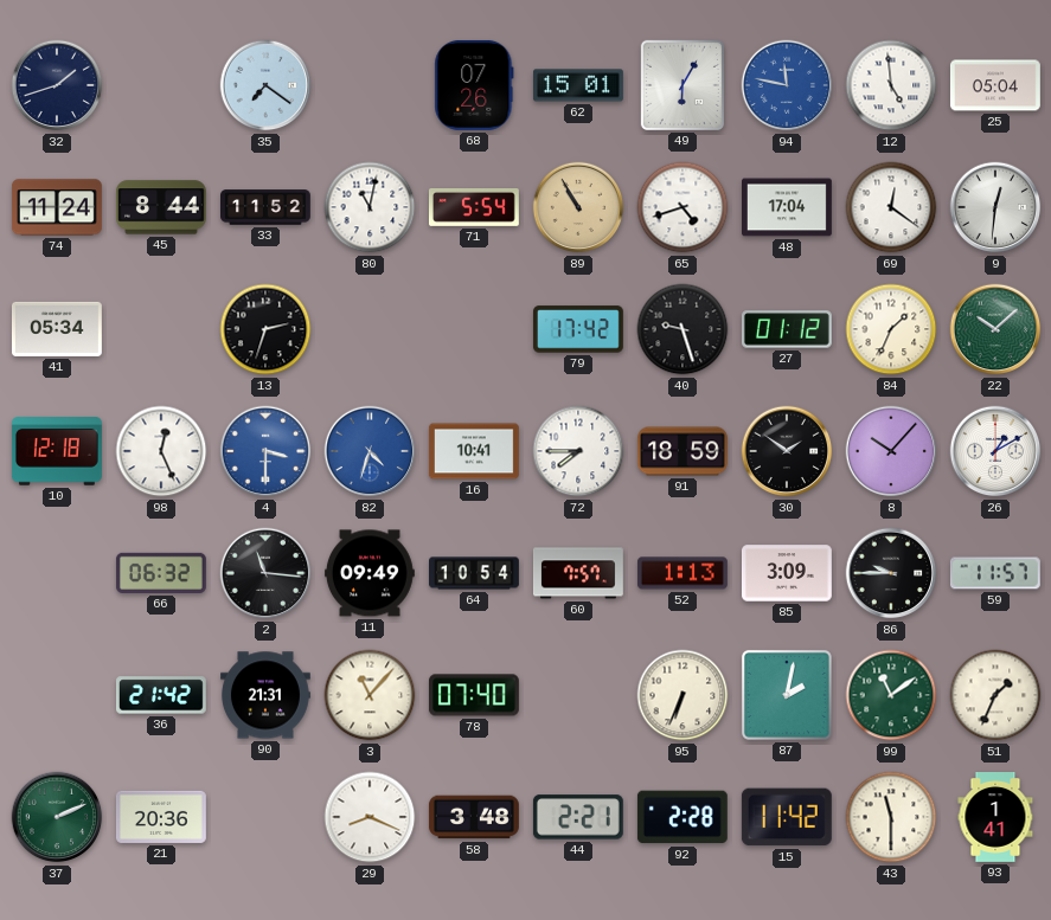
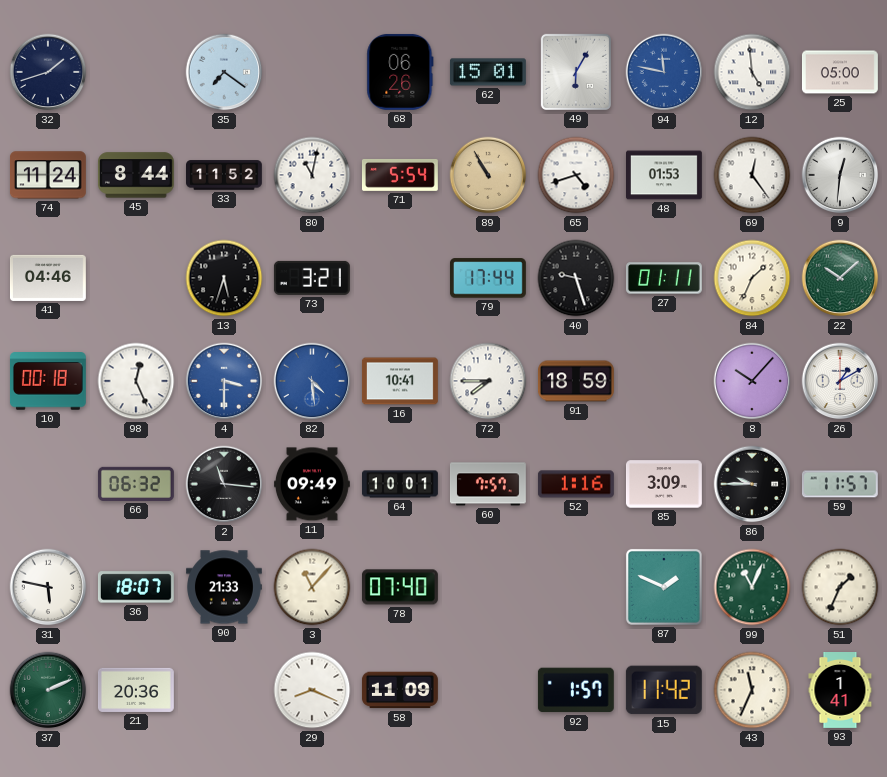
68: 07:26 -> 06:26
25: 05:04 -> 05:00
48: 17:04 -> 01:53
69: 12:21 -> 12:24
41: 05:34 -> 04:46
13: 2:33 -> 5:33
73: none -> 3:21
79: 17:42 -> 17:44
27: 01:12 -> 01:11
10: 12:18 -> 00:18
82: 4:33 -> 4:29
30: 1:51 -> none
64: 10:54 -> 10:01
52: 1:13 -> 1:16
31: none -> 5:47
36: 21:42 -> 18:07
90: 21:31 -> 21:33
95: 6:34 -> none
87: 2:02 -> 1:49
99: 11:09 -> 11:04
58: 3:48 -> 11:09
44: 2:21 -> none
92: 2:28 -> 1:57
43: 11:30 -> 11:34
